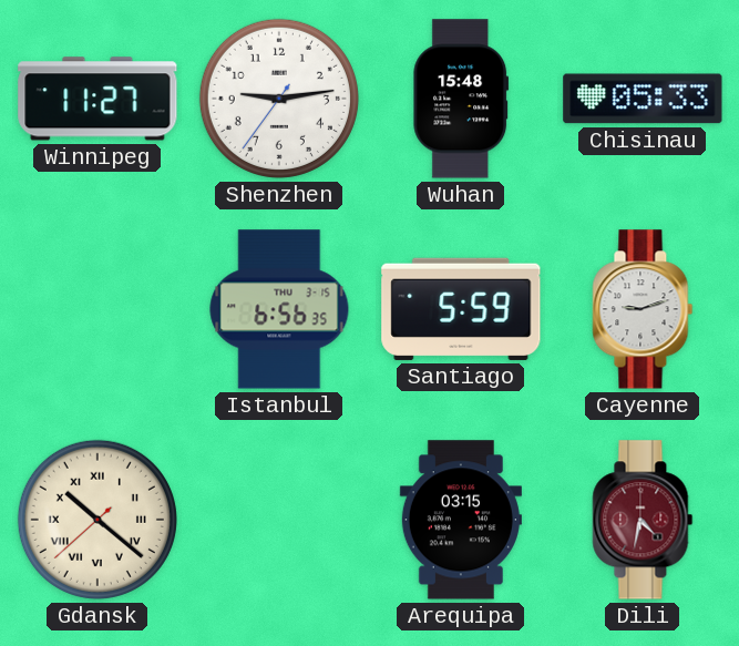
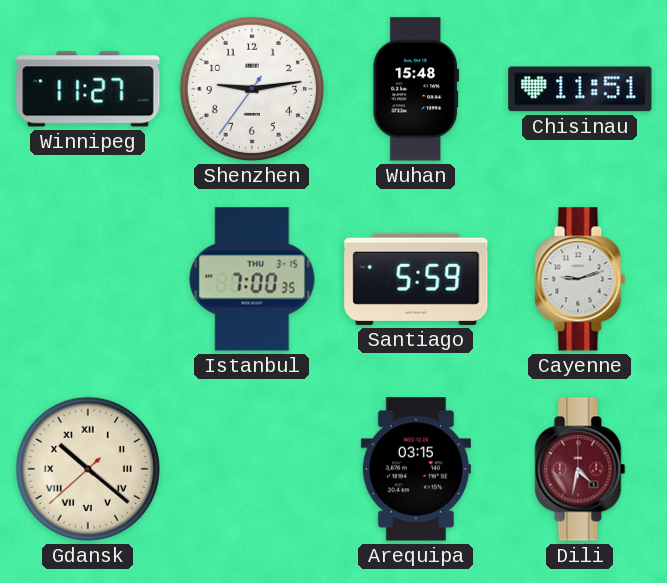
Chisinau: 05:33 -> 11:51
Istanbul: 6:56 -> 7:00
